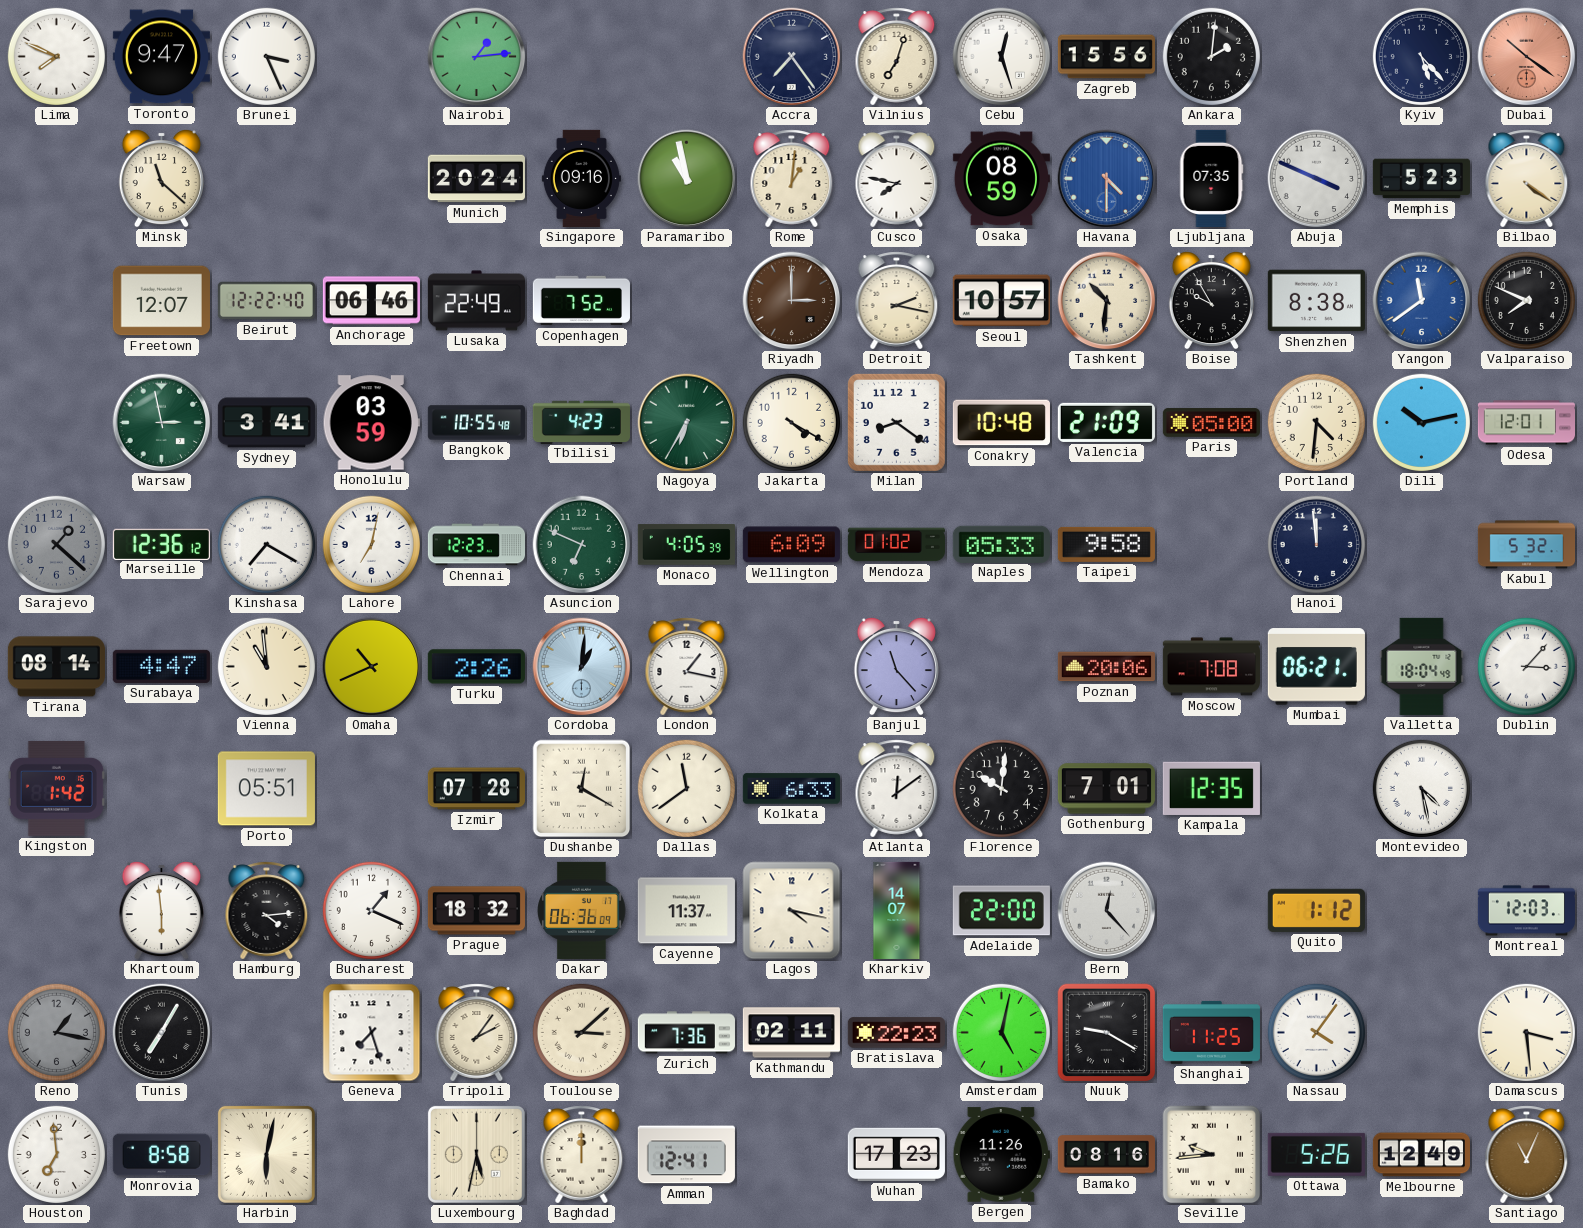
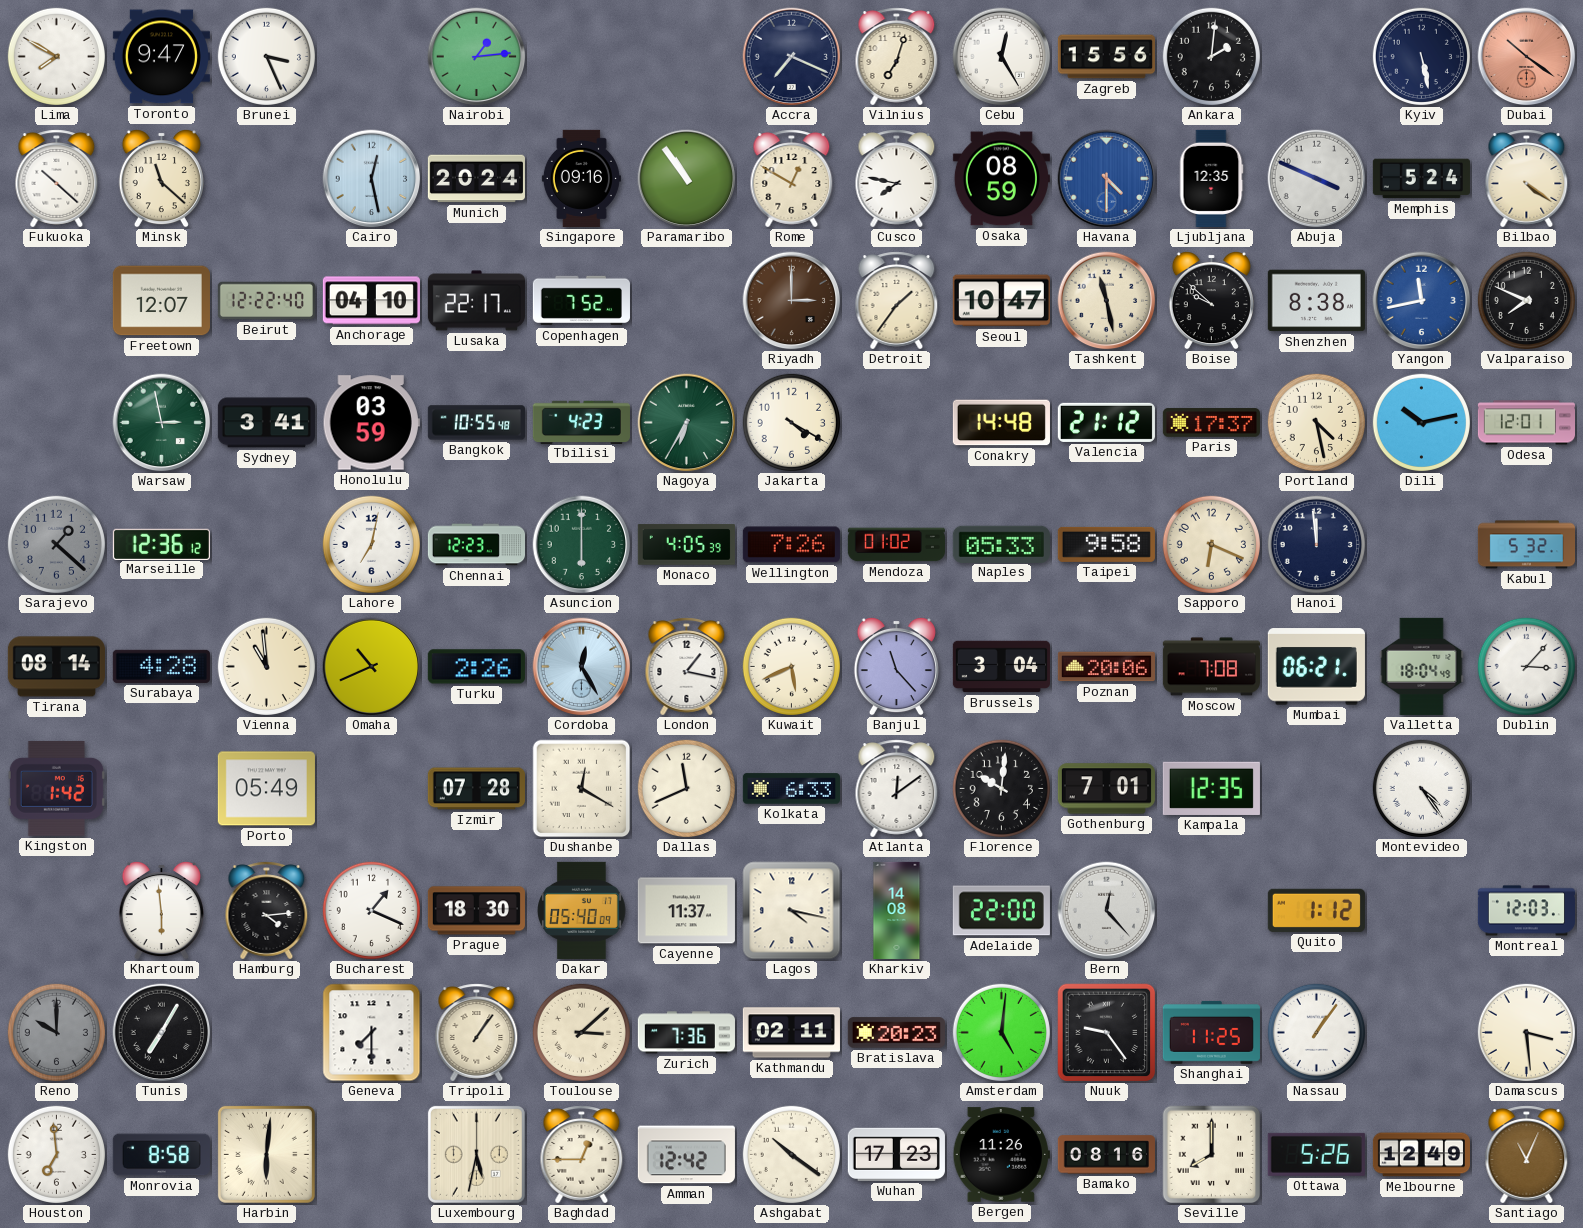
Lima: 7:49 -> 7:50
Accra: 7:24 -> 7:19
Cebu: 12:27 -> 12:25
Kyiv: 5:23 -> 5:28
Fukuoka: none -> 10:22
Cairo: none -> 12:28
Paramaribo: 10:58 -> 10:54
Rome: 1:01 -> 12:50
Ljubljana: 07:35 -> 12:35
Memphis: 5:23 -> 5:24
Anchorage: 06:46 -> 04:10
Lusaka: 22:49 -> 22:17
Detroit: 2:17 -> 1:36
Seoul: 10:57 -> 10:47
Tashkent: 10:31 -> 11:28
Boise: 9:55 -> 9:52
Yangon: 11:39 -> 11:43
Milan: 8:21 -> none
Conakry: 10:48 -> 14:48
Valencia: 21:09 -> 21:12
Paris: 05:00 -> 17:37
Portland: 4:31 -> 4:28
Kinshasa: 7:20 -> none
Asuncion: 6:49 -> 6:00
Wellington: 6:09 -> 7:26
Sapporo: none -> 6:19
Surabaya: 4:47 -> 4:28
Cordoba: 1:01 -> 12:25
Kuwait: none -> 5:41
Brussels: none -> 3:04
Porto: 05:51 -> 05:49
Dallas: 11:39 -> 11:41
Montevideo: 4:28 -> 4:24
Prague: 18:32 -> 18:30
Dakar: 06:36 -> 05:40
Kharkiv: 14:07 -> 14:08
Reno: 1:17 -> 10:00
Geneva: 7:27 -> 7:30
Tripoli: 2:06 -> 1:06
Bratislava: 22:23 -> 20:23
Amsterdam: 5:02 -> 5:01
Nuuk: 9:20 -> 9:24
Nassau: 4:06 -> 1:06
Harbin: 6:02 -> 6:01
Baghdad: 12:00 -> 12:45
Amman: 12:41 -> 12:42
Ashgabat: none -> 10:21
Seville: 9:44 -> 8:00
